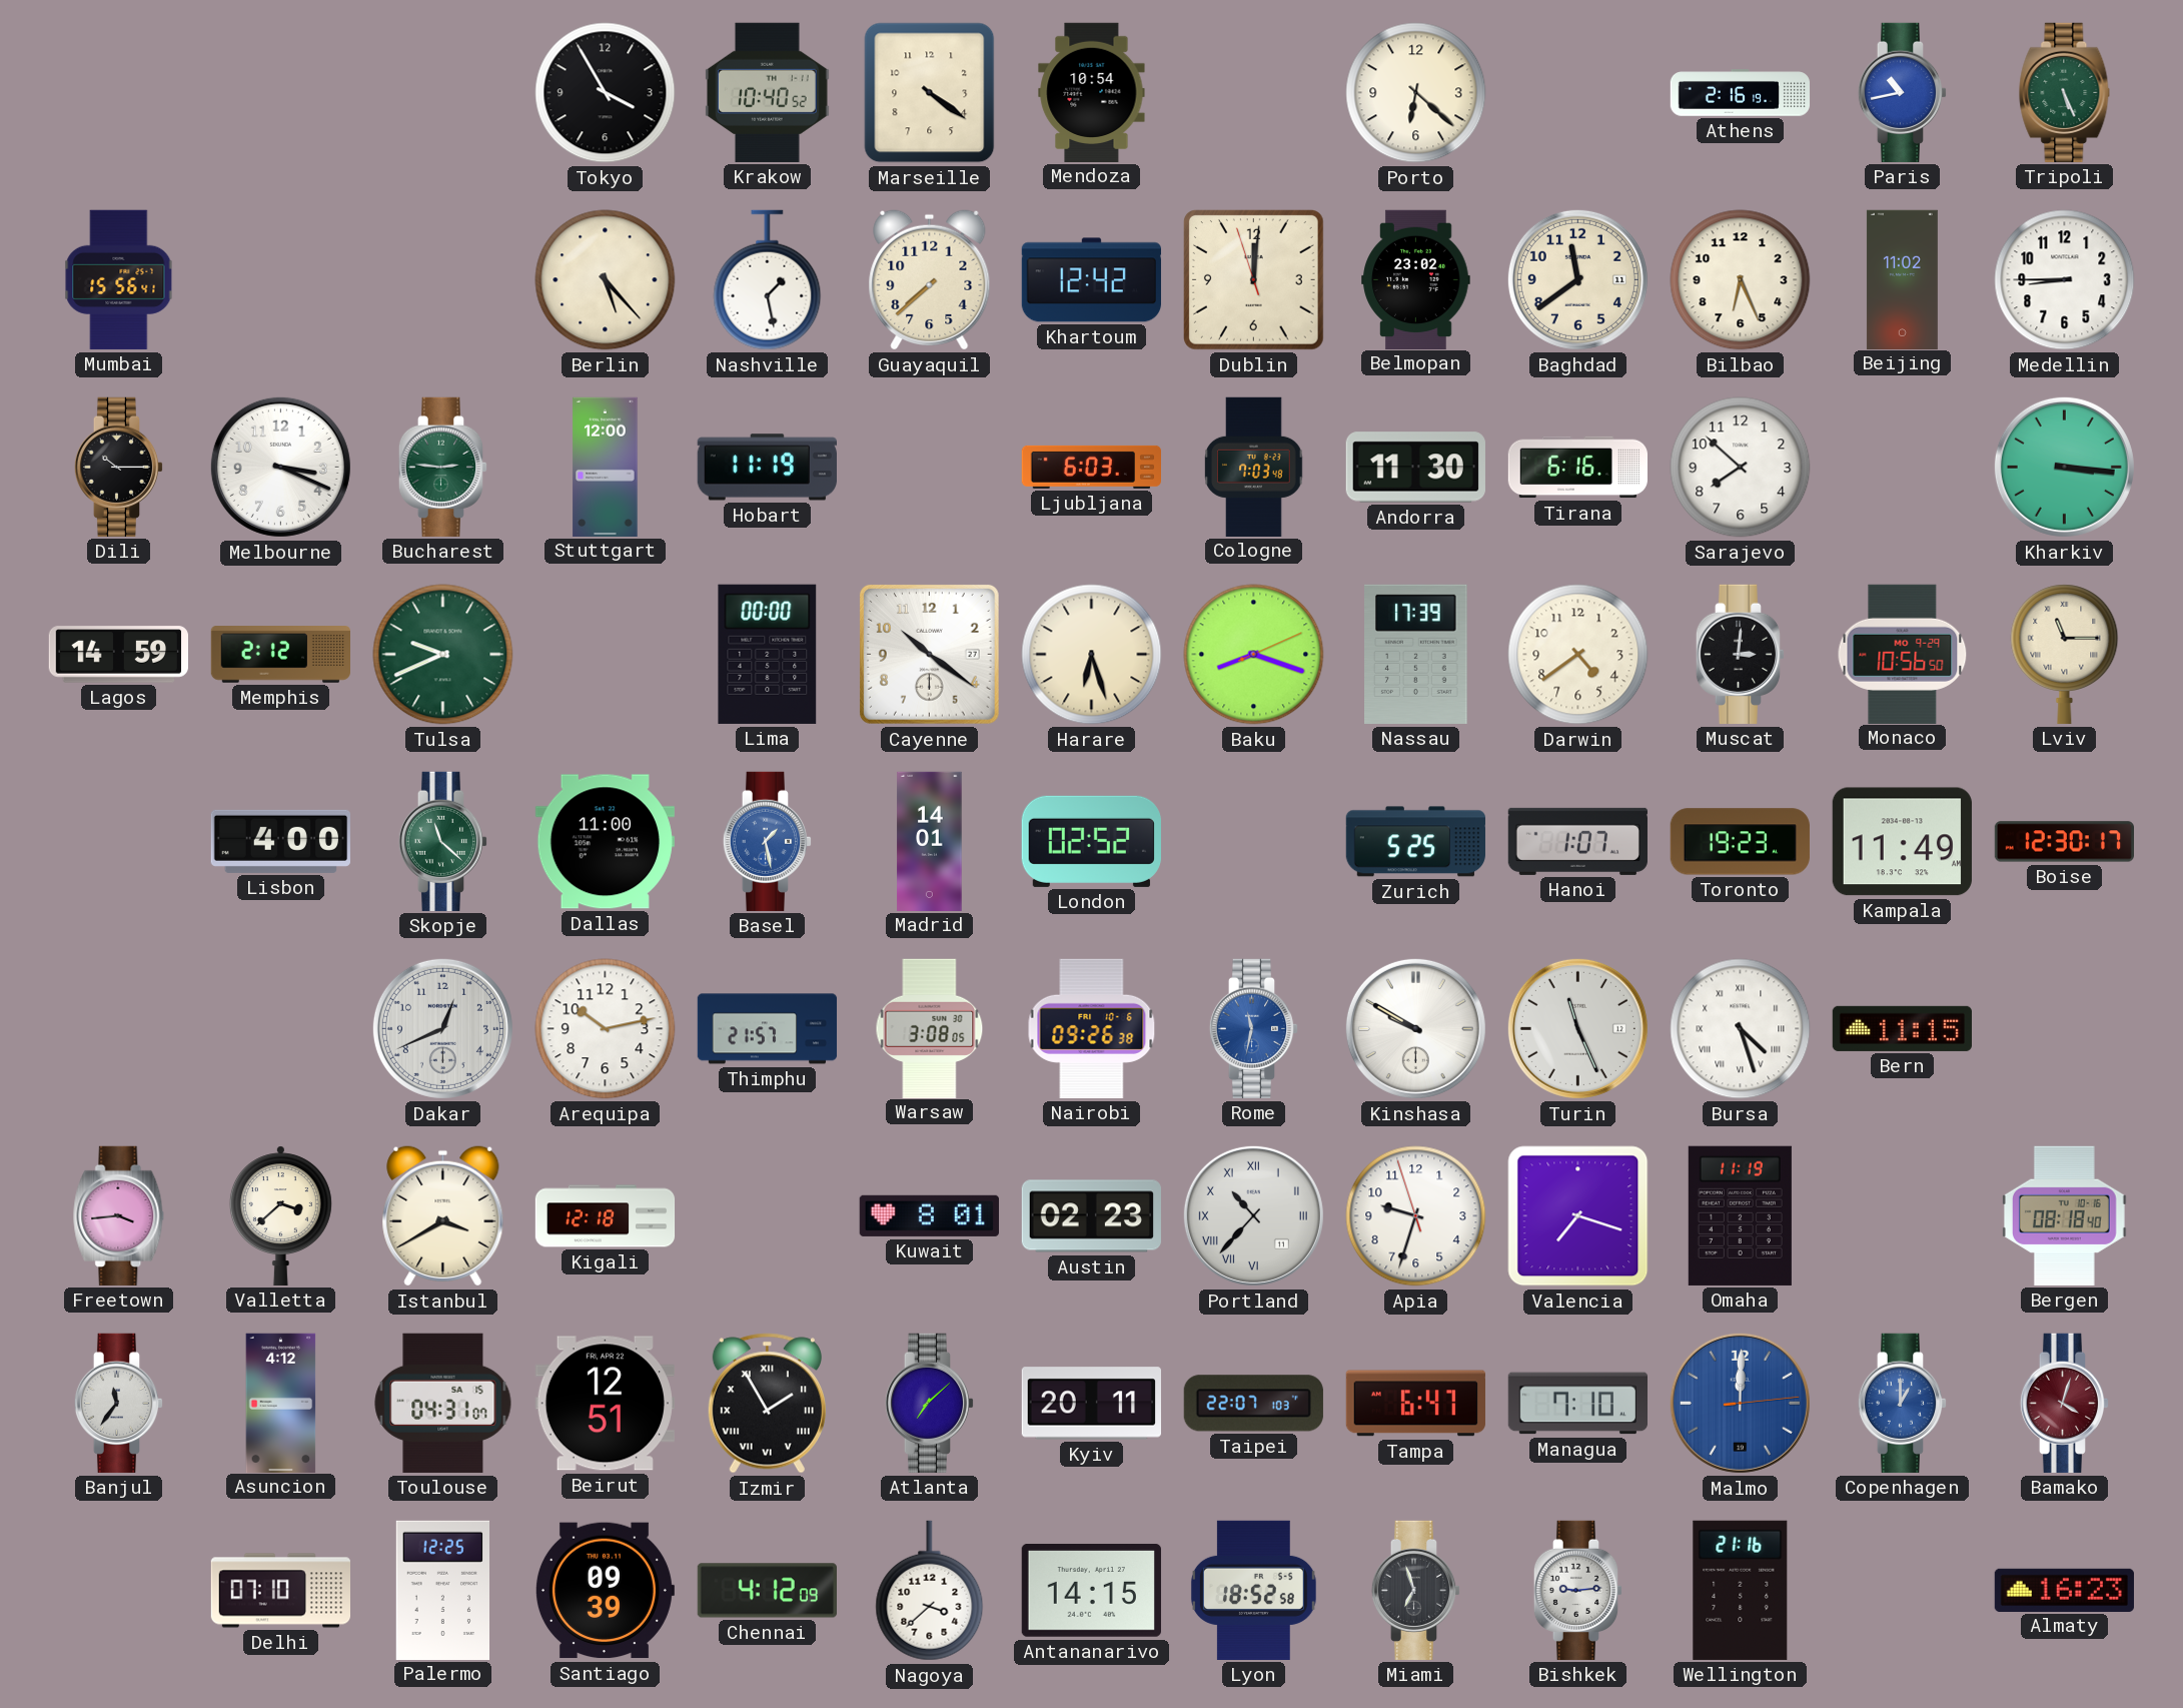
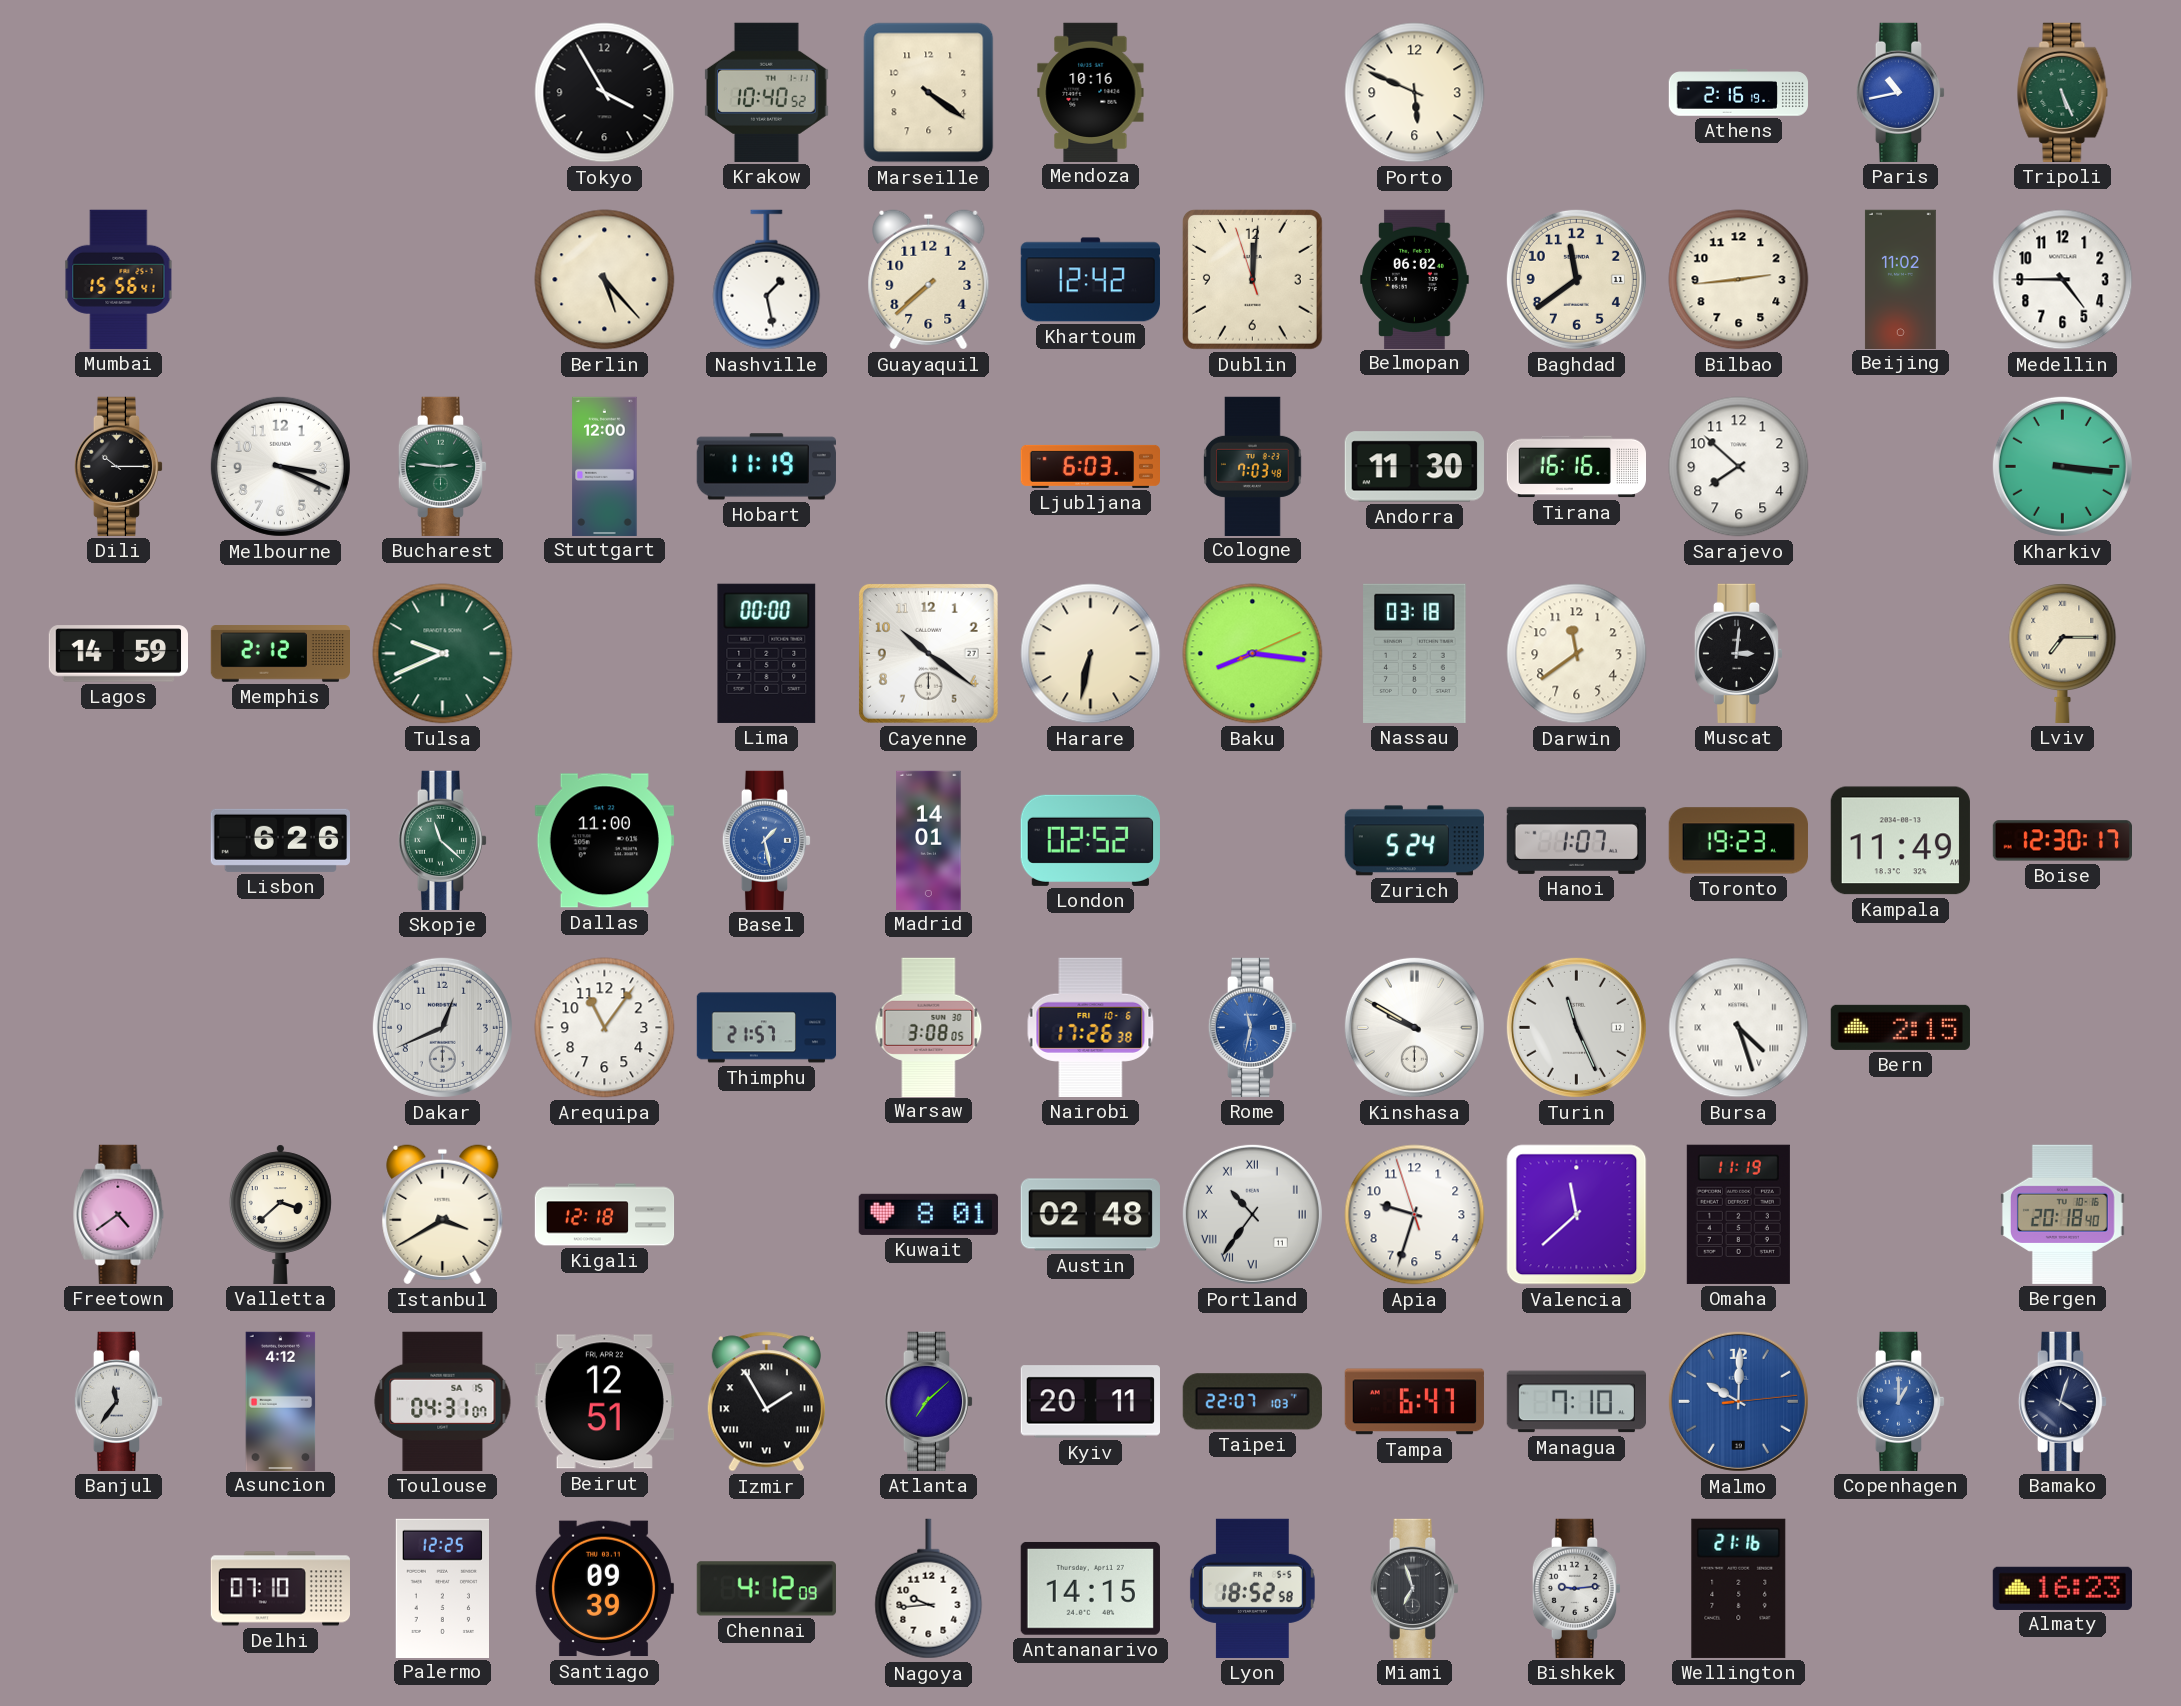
Mendoza: 10:54 -> 10:16
Porto: 6:22 -> 5:49
Belmopan: 23:02 -> 06:02
Bilbao: 6:26 -> 2:44
Medellin: 8:45 -> 4:45
Tirana: 6:16 -> 16:16
Harare: 6:27 -> 6:32
Baku: 8:18 -> 8:16
Nassau: 17:39 -> 03:18
Darwin: 4:39 -> 11:39
Monaco: 10:56 -> none
Lviv: 11:15 -> 7:15
Lisbon: 4:00 -> 6:26
Zurich: 5:25 -> 5:24
Arequipa: 10:13 -> 11:06
Nairobi: 09:26 -> 17:26
Bern: 11:15 -> 2:15
Freetown: 3:44 -> 4:39
Austin: 02:23 -> 02:48
Portland: 10:37 -> 10:36
Valencia: 7:18 -> 11:38
Bergen: 08:18 -> 20:18
Malmo: 12:00 -> 10:00
Bamako dial: burgundy -> navy
Nagoya: 3:38 -> 9:44
